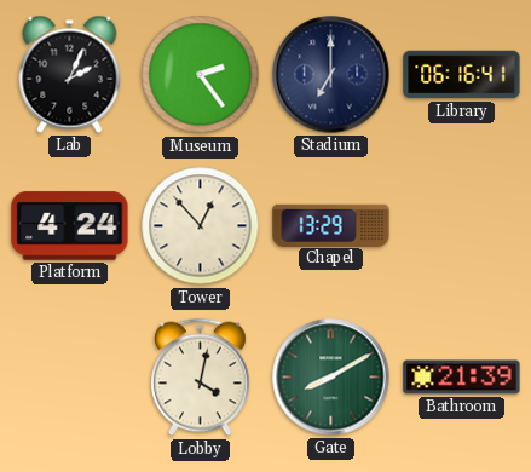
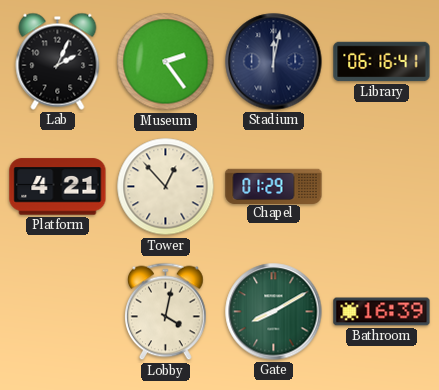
Stadium: 7:00 -> 12:02
Platform: 4:24 -> 4:21
Chapel: 13:29 -> 01:29
Bathroom: 21:39 -> 16:39
